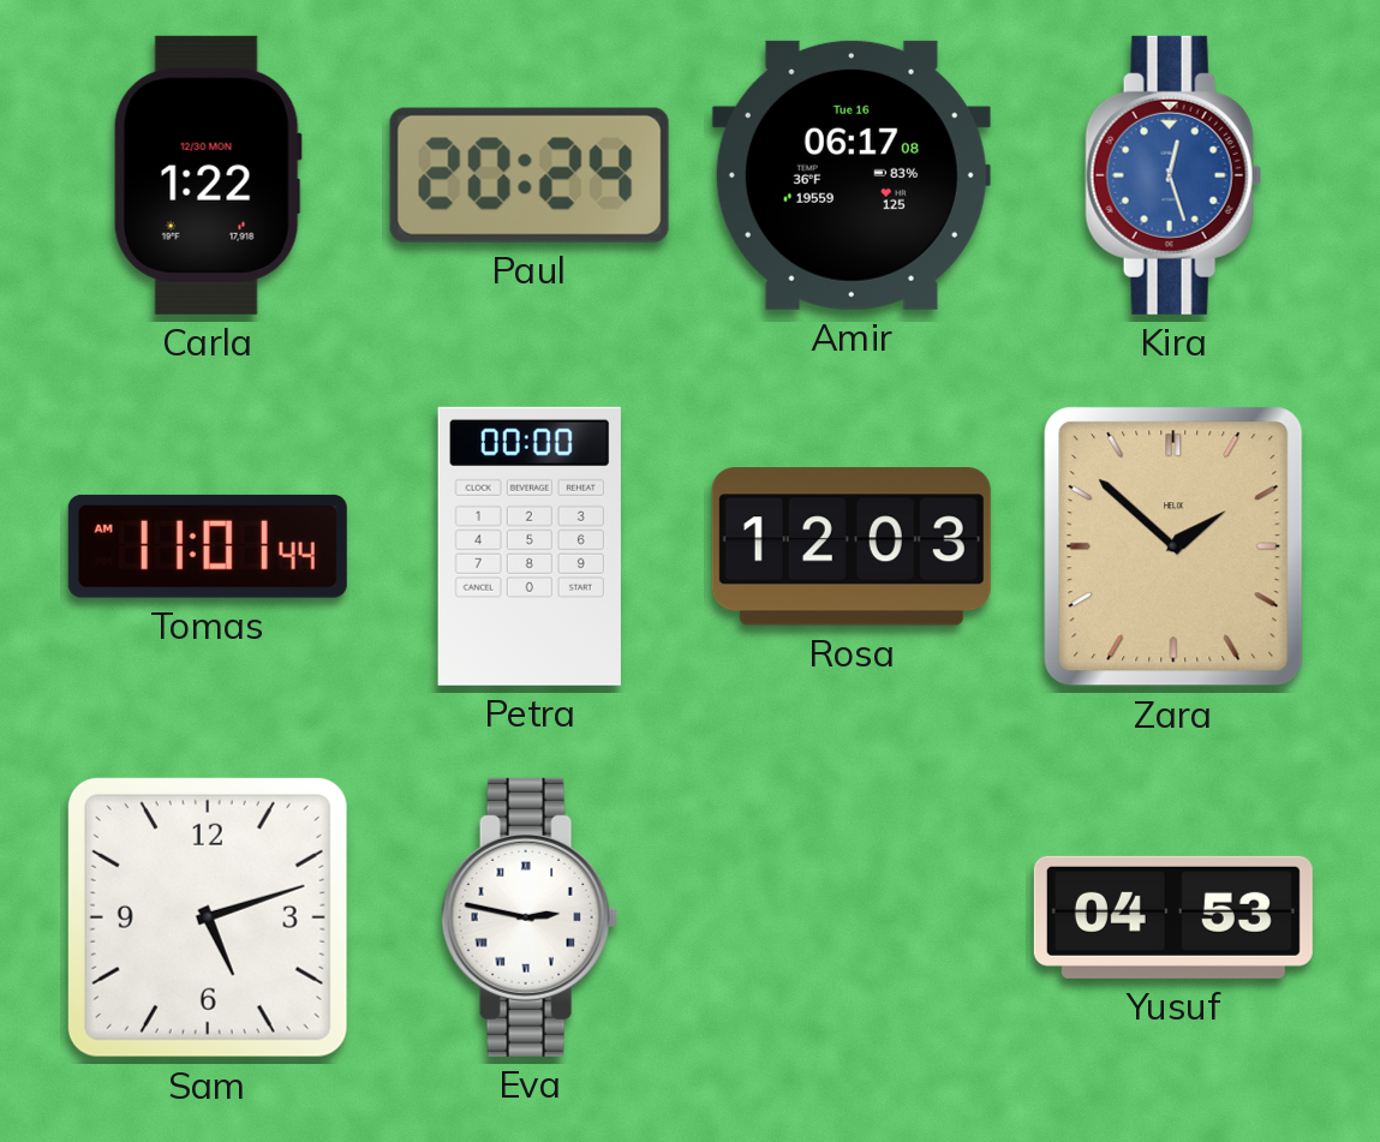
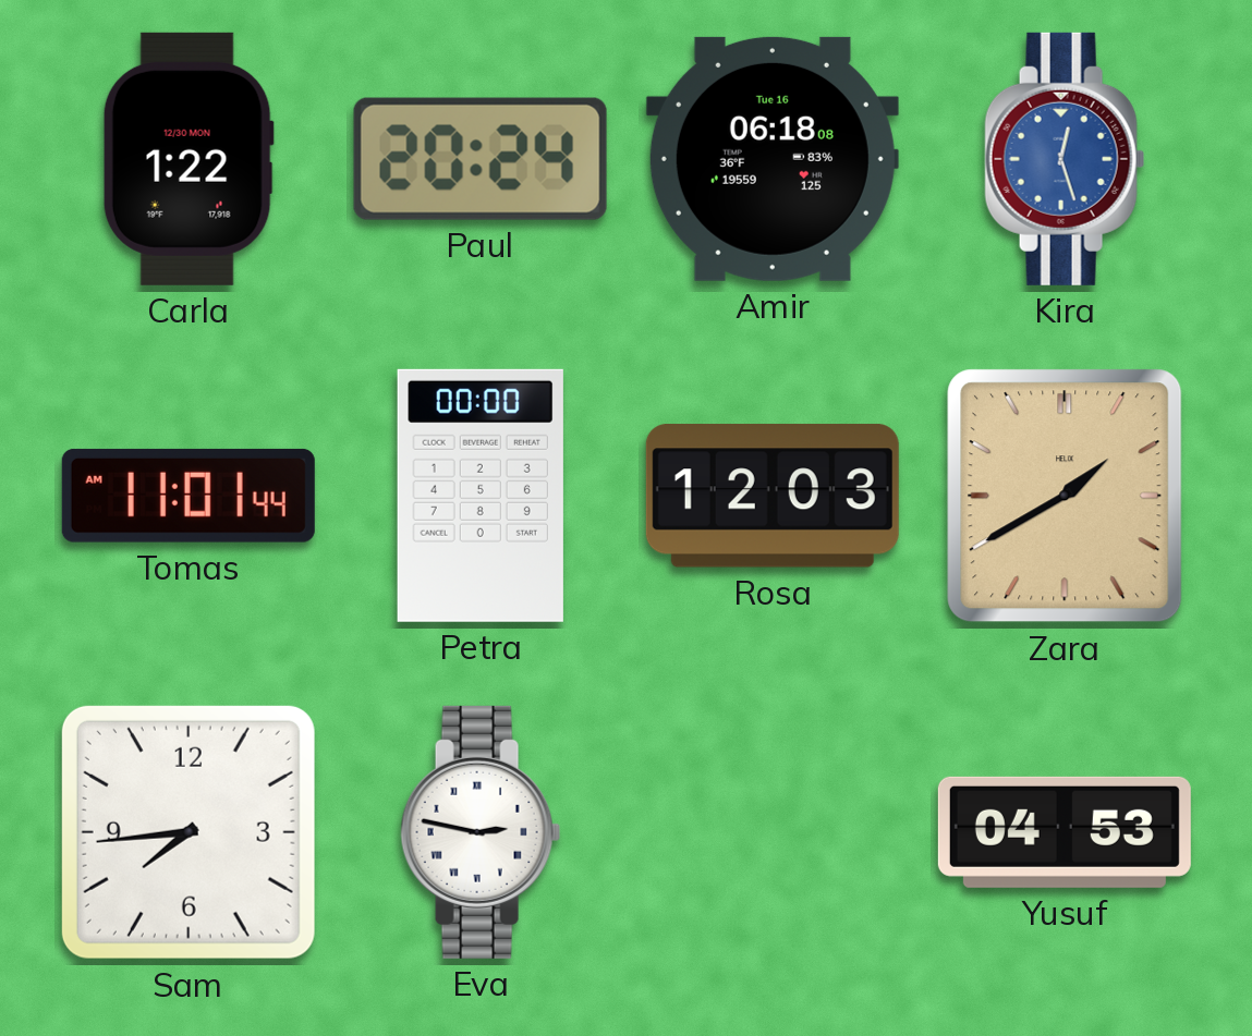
Amir: 06:17 -> 06:18
Zara: 1:52 -> 1:40
Sam: 5:12 -> 7:44
